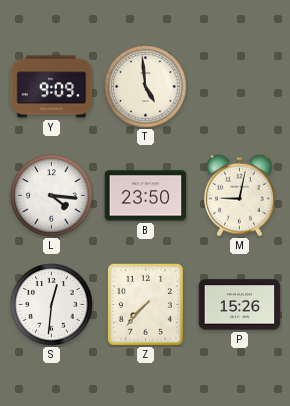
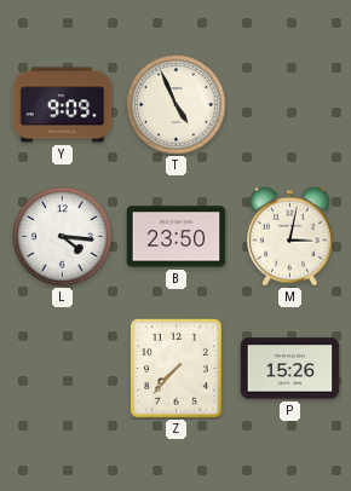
T: 4:59 -> 4:56
M: 9:02 -> 3:02
S: 12:31 -> none
